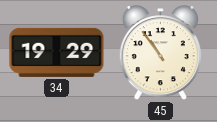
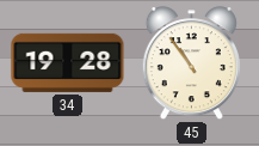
34: 19:29 -> 19:28
